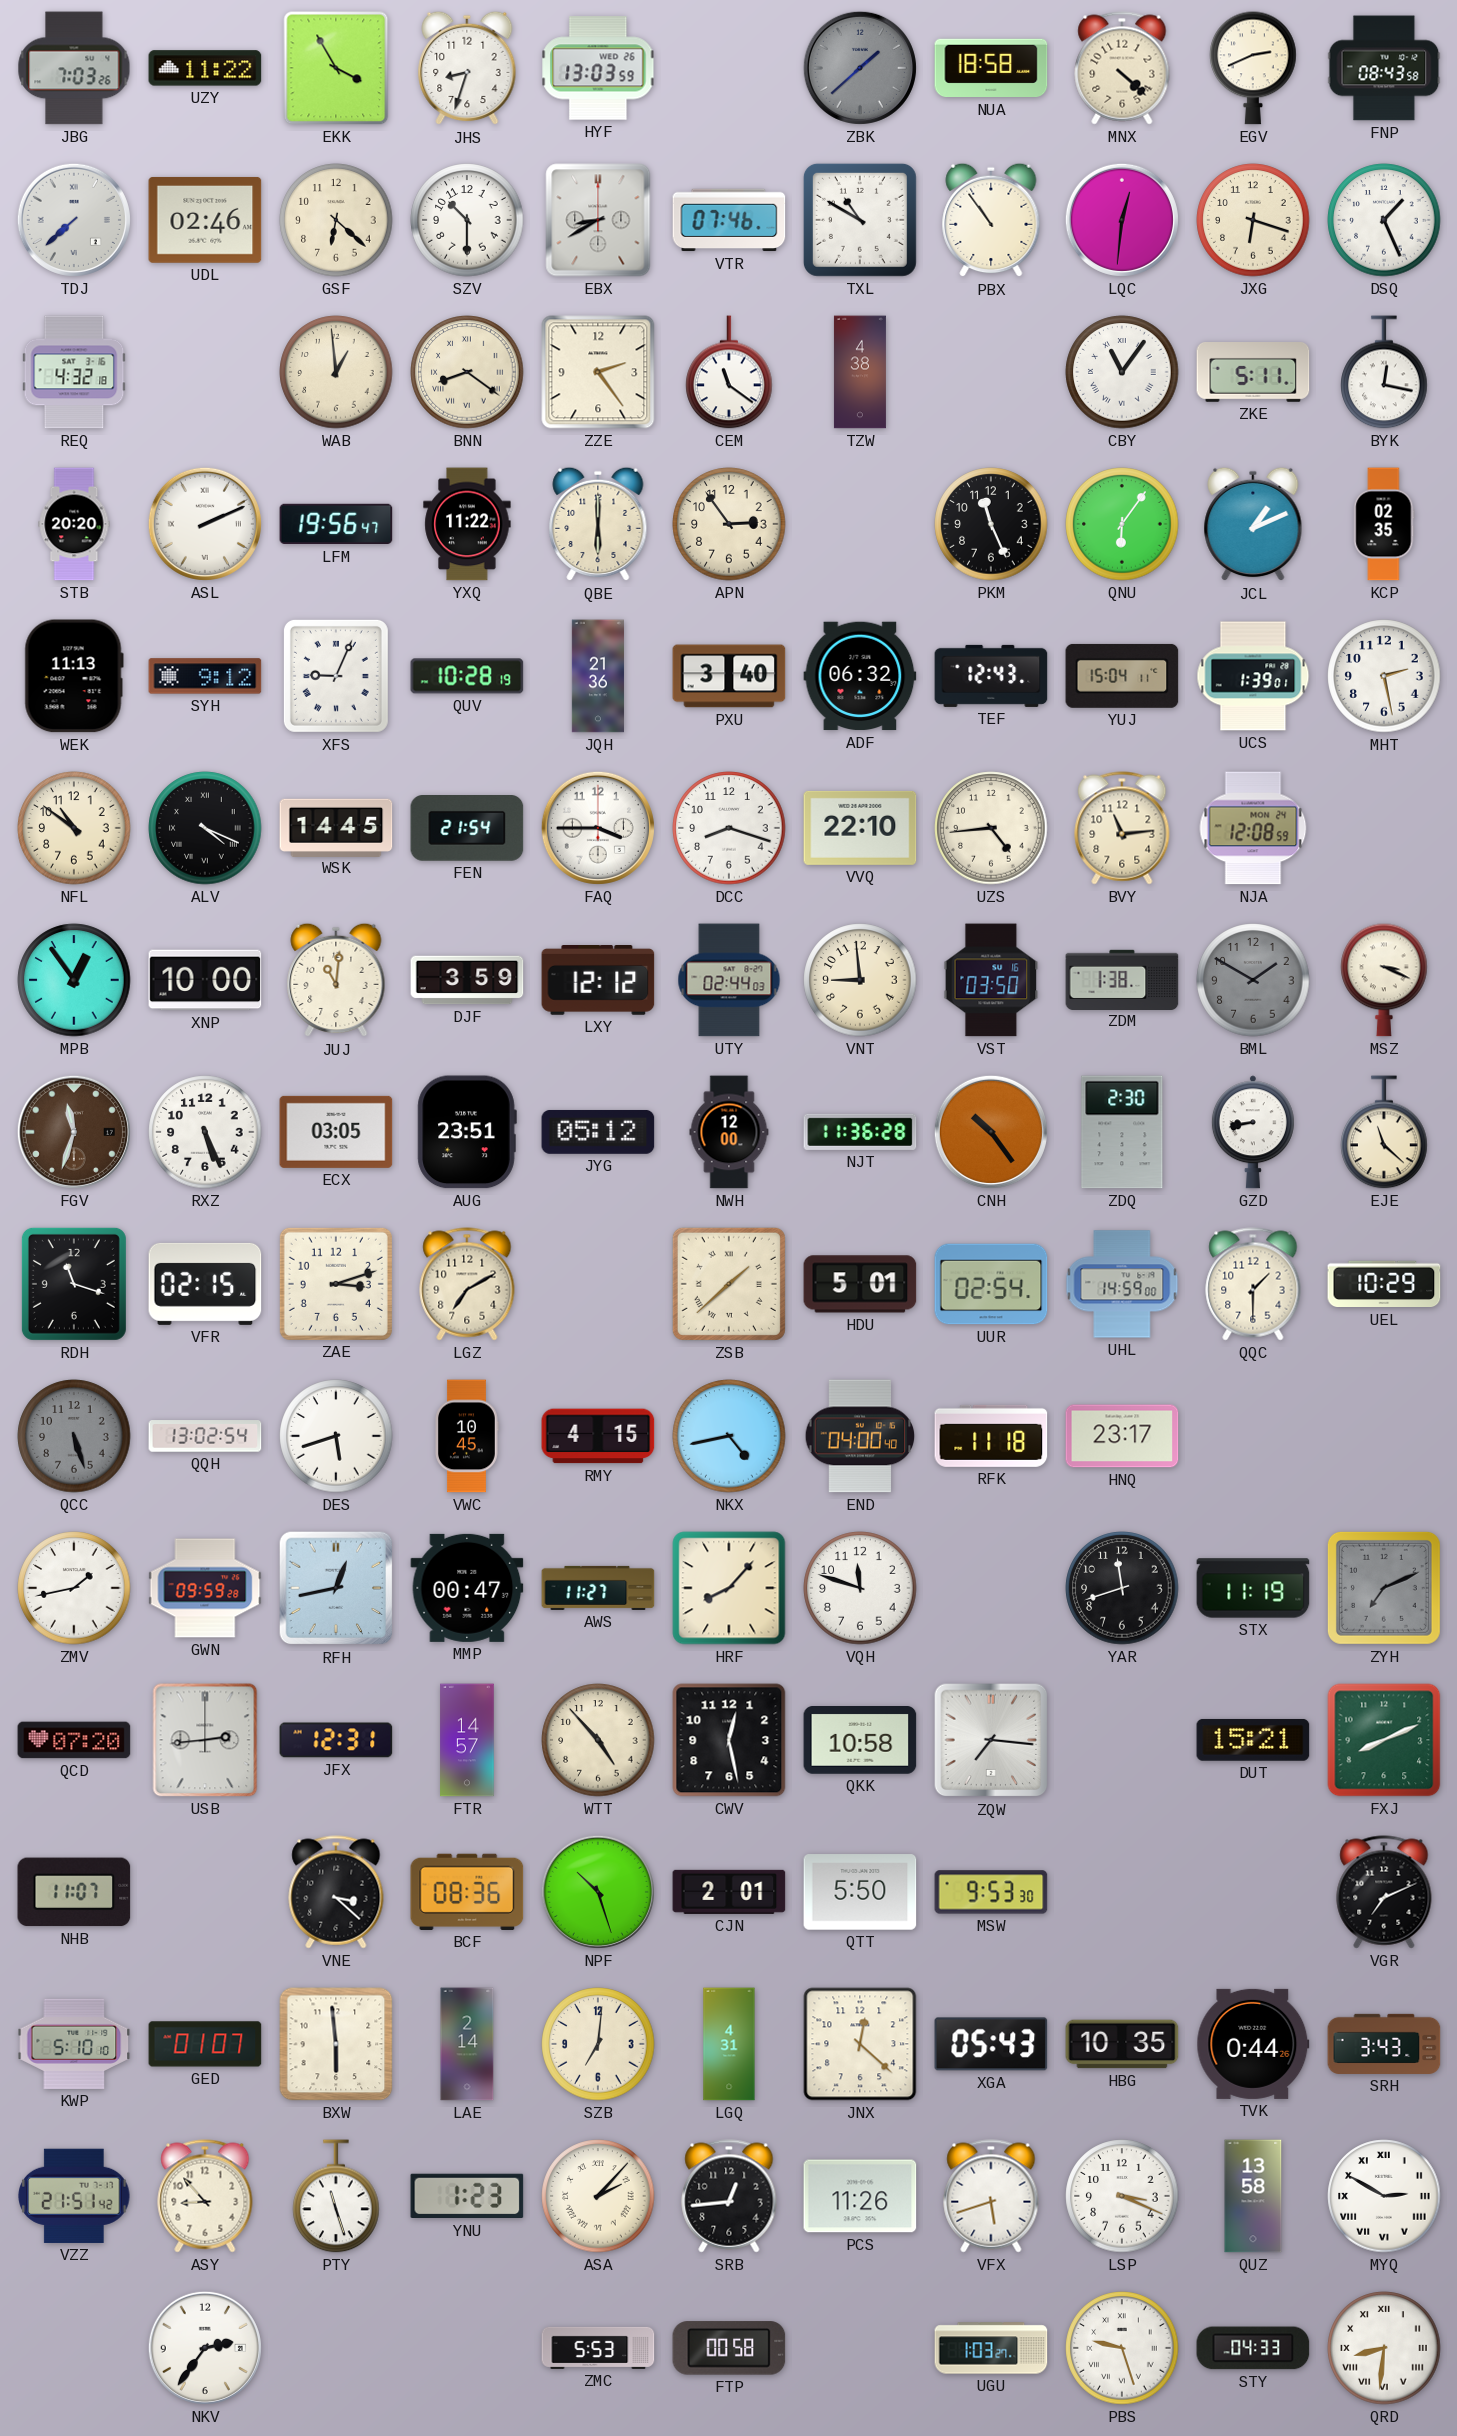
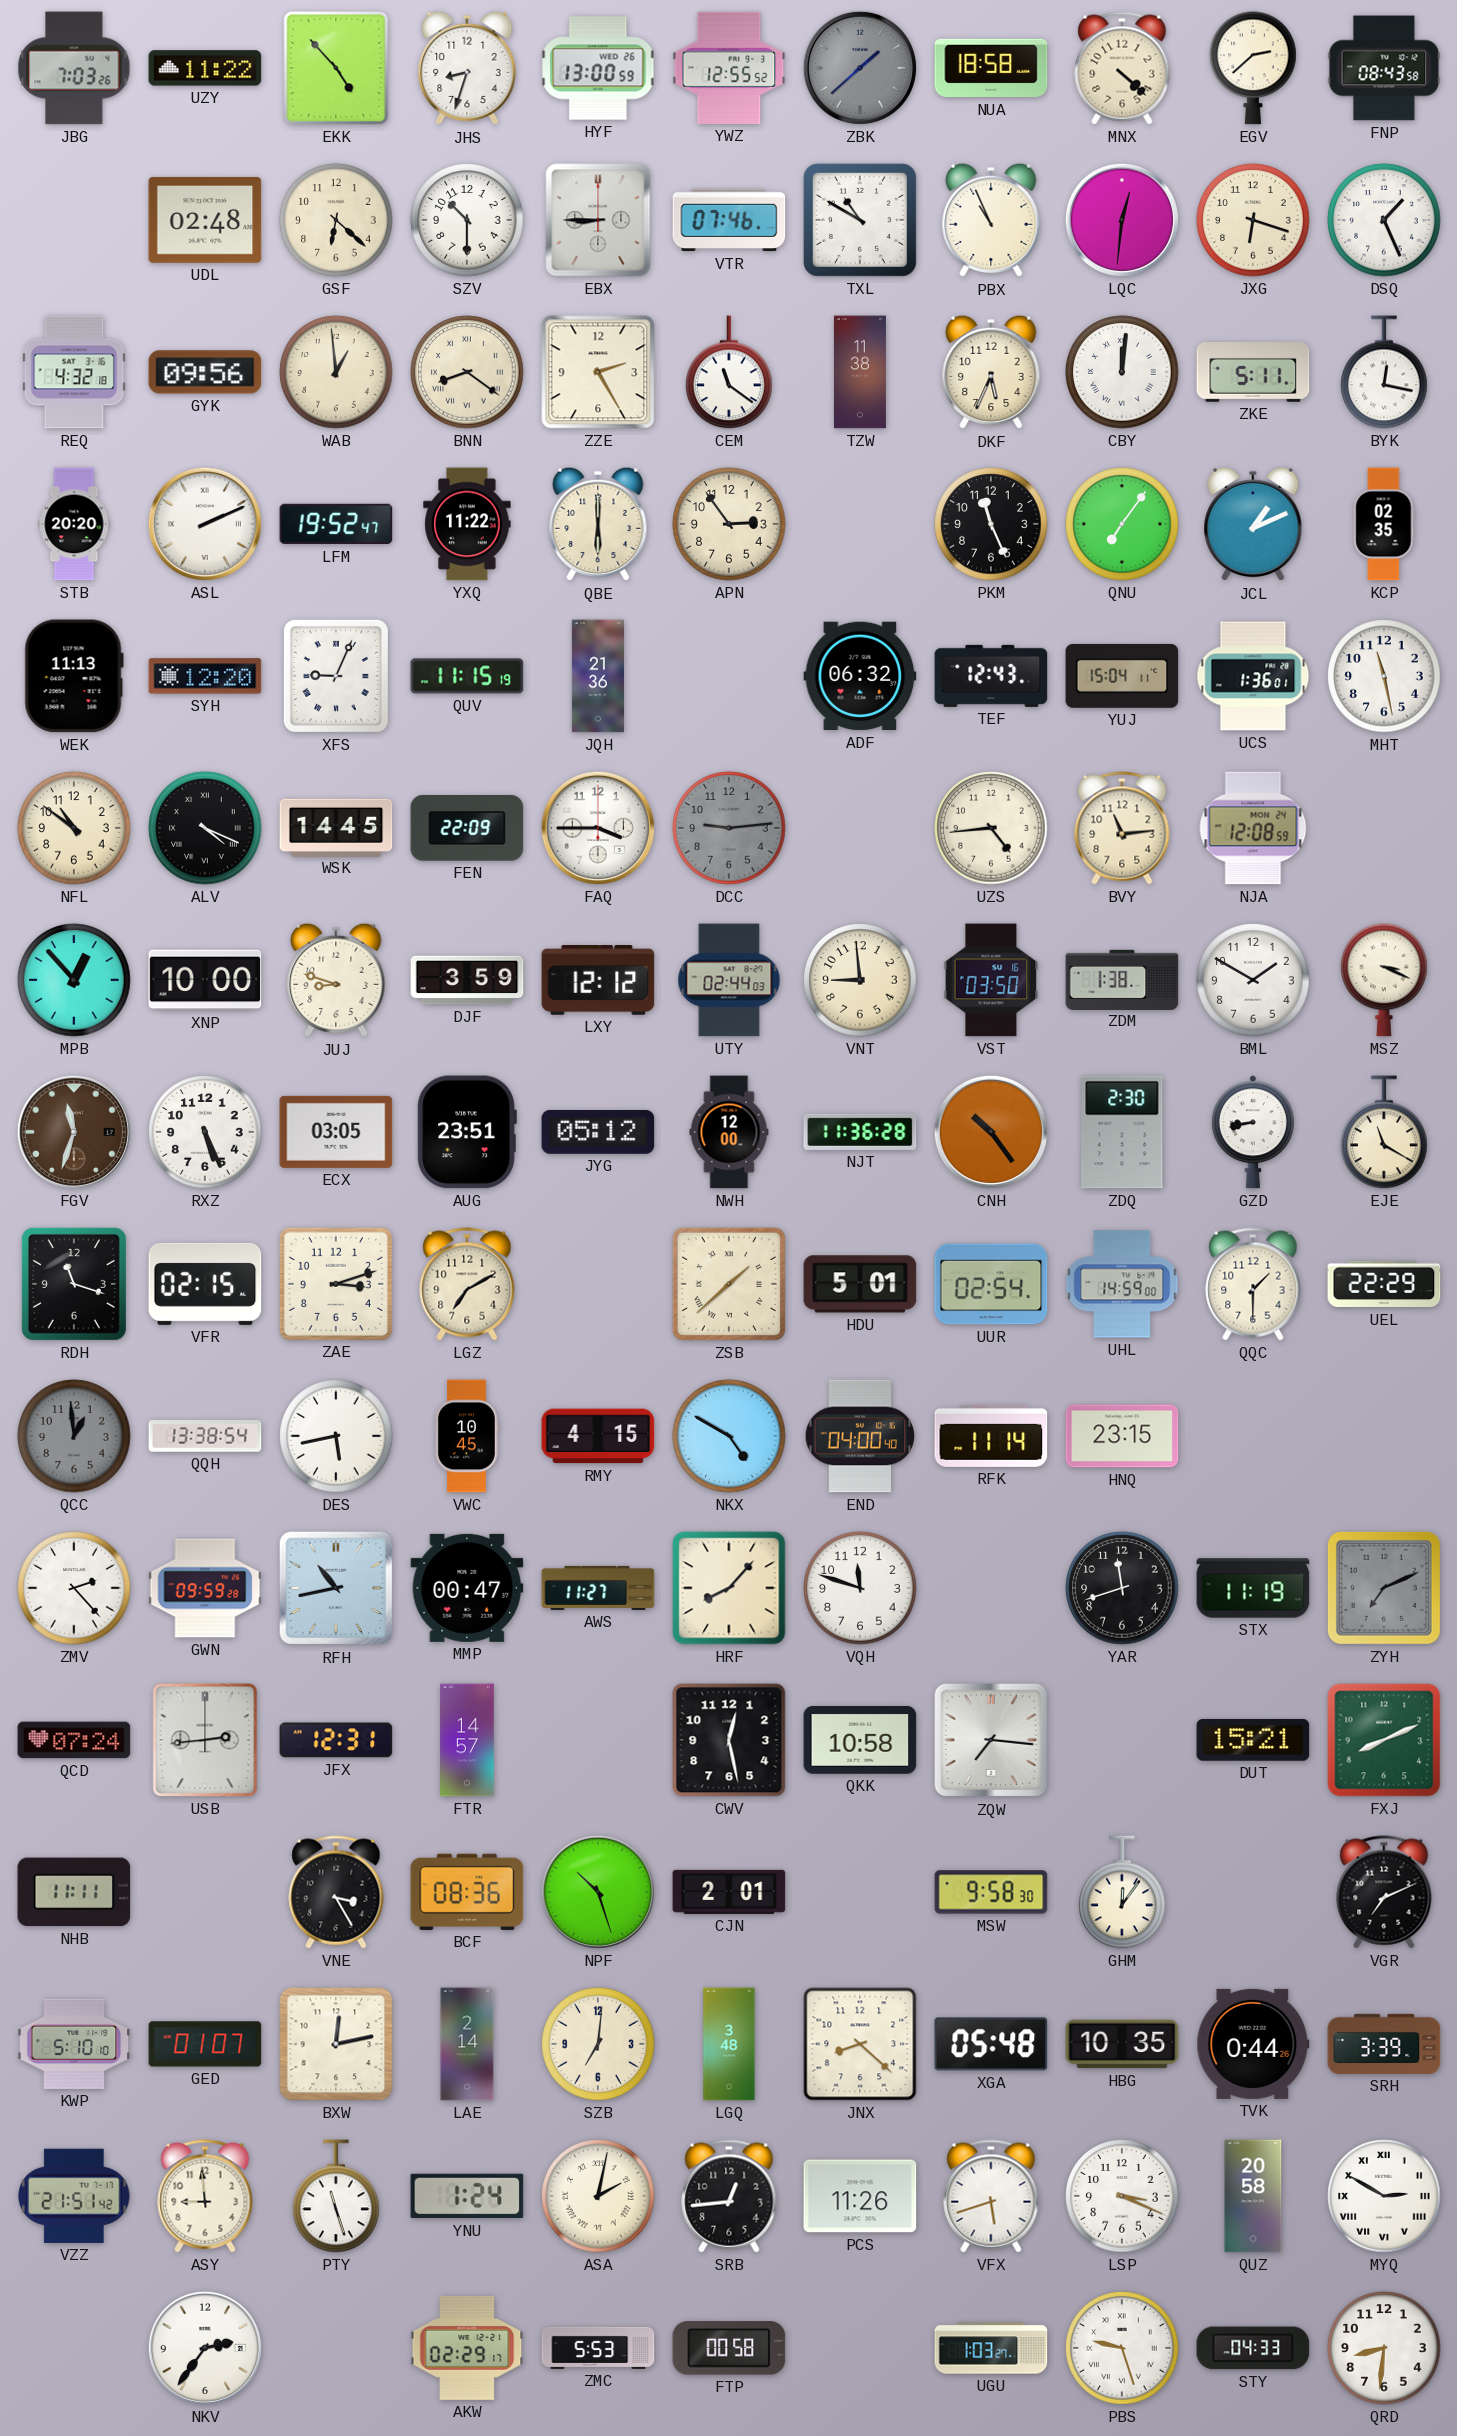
EKK: 3:55 -> 4:53
HYF: 13:03 -> 13:00
YWZ: none -> 12:55
EGV: 2:41 -> 2:38
TDJ: 7:38 -> none
UDL: 02:46 -> 02:48
EBX: 8:40 -> 8:45
PBX: 10:54 -> 10:56
GYK: none -> 09:56
ZZE: 2:24 -> 2:25
TZW: 4:38 -> 11:38
DKF: none -> 5:34
CBY: 11:06 -> 12:01
LFM: 19:56 -> 19:52
QNU: 6:06 -> 7:06
SYH: 9:12 -> 12:20
QUV: 10:28 -> 11:15
PXU: 3:40 -> none
UCS: 1:39 -> 1:36
MHT: 2:28 -> 11:28
FEN: 21:54 -> 22:09
DCC: 8:18 -> 9:14
DCC dial: white -> grey
VVQ: 22:10 -> none
MPB: 12:54 -> 12:53
JUJ: 11:01 -> 8:48
BML dial: grey -> white
EJE: 11:22 -> 11:20
UEL: 10:29 -> 22:29
QCC: 5:27 -> 12:59
QQH: 13:02 -> 13:38
DES: 5:42 -> 5:43
NKX: 4:43 -> 4:50
RFK: 11:18 -> 11:14
HNQ: 23:17 -> 23:15
ZMV: 1:43 -> 2:23
RFH: 12:43 -> 10:43
QCD: 07:20 -> 07:24
WTT: 4:53 -> none
NHB: 11:07 -> 11:11
VNE: 3:22 -> 3:25
QTT: 5:50 -> none
MSW: 9:53 -> 9:58
GHM: none -> 12:06
BXW: 5:59 -> 12:13
LGQ: 4:31 -> 3:48
JNX: 12:22 -> 8:22
XGA: 05:43 -> 05:48
SRH: 3:43 -> 3:39
ASY: 8:53 -> 8:59
YNU: 1:23 -> 1:24
ASA: 2:07 -> 2:02
QUZ: 13:58 -> 20:58
AKW: none -> 02:29
QRD numerals: Roman -> Arabic
